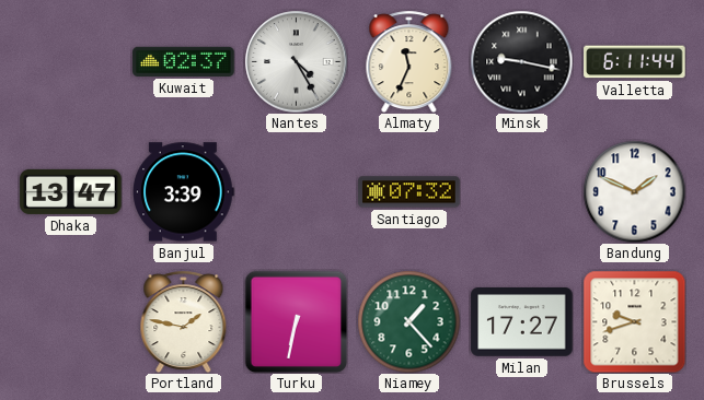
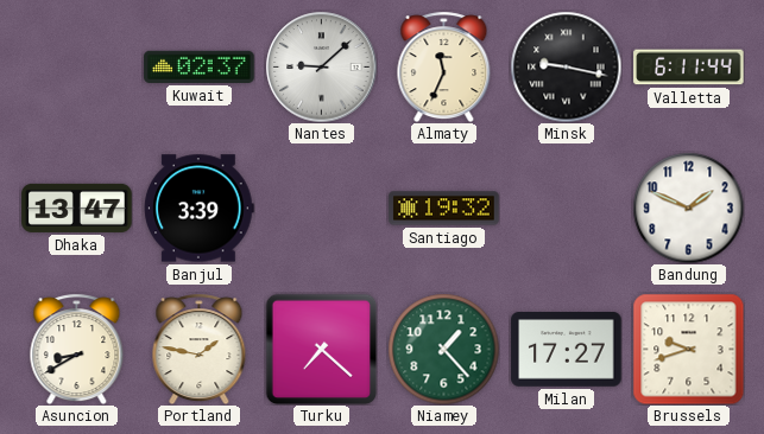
Nantes: 4:25 -> 9:08
Santiago: 07:32 -> 19:32
Asuncion: none -> 8:40
Turku: 6:32 -> 7:22
